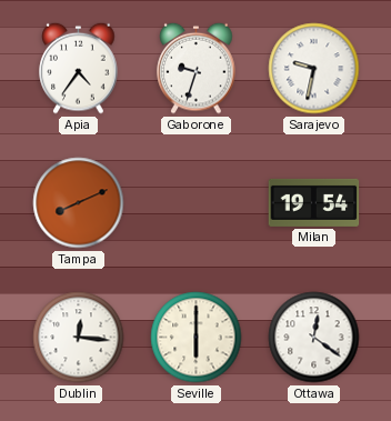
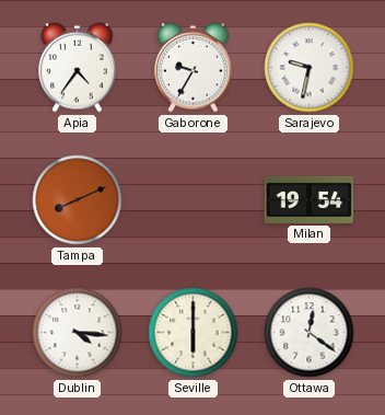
Gaborone: 9:33 -> 9:35
Dublin: 12:16 -> 4:16
